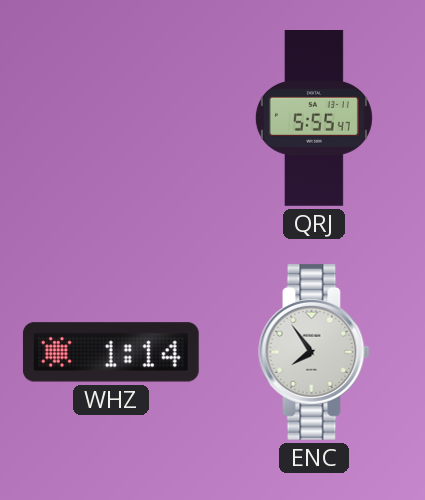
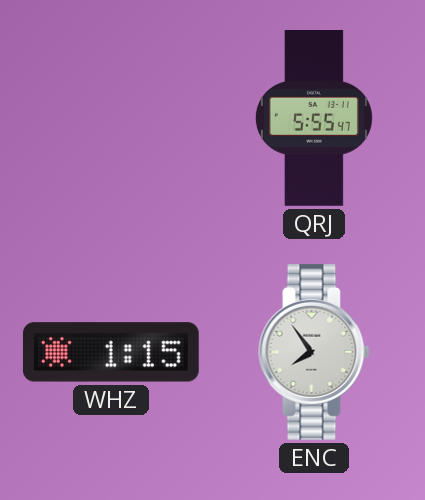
WHZ: 1:14 -> 1:15
